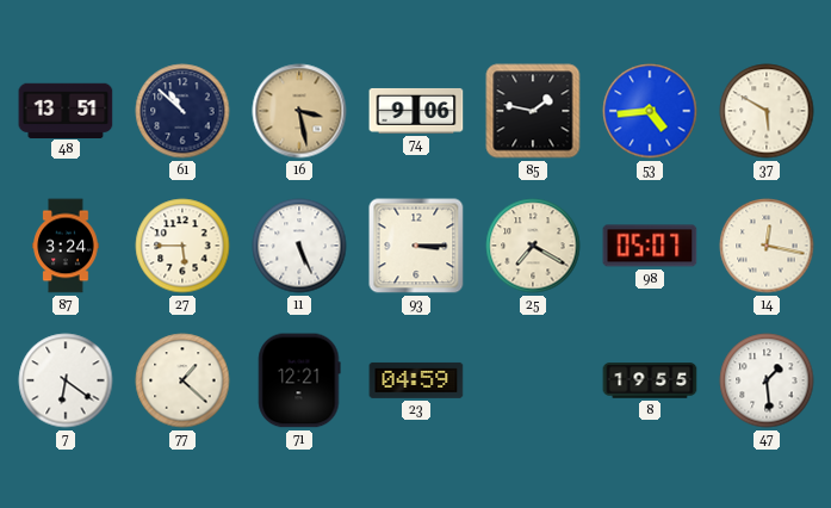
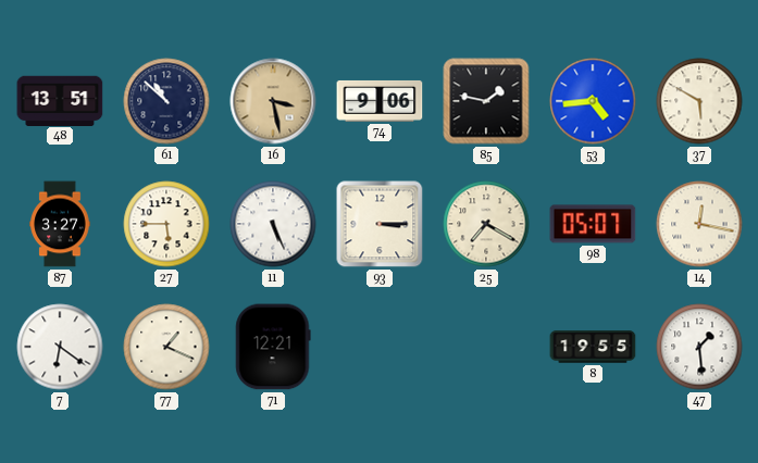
87: 3:24 -> 3:27
77: 1:22 -> 1:19
23: 04:59 -> none
